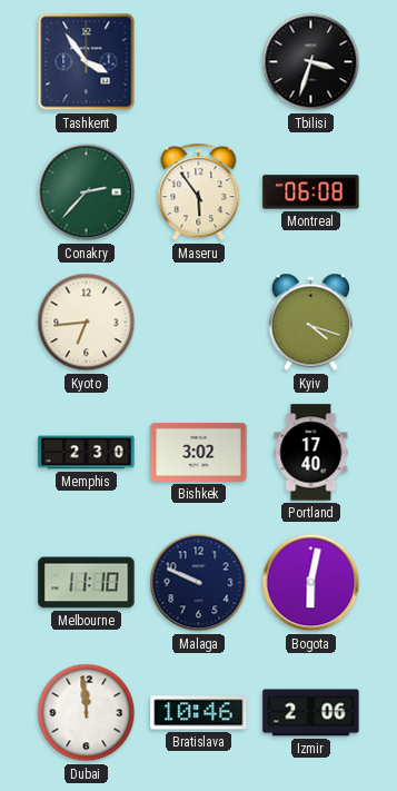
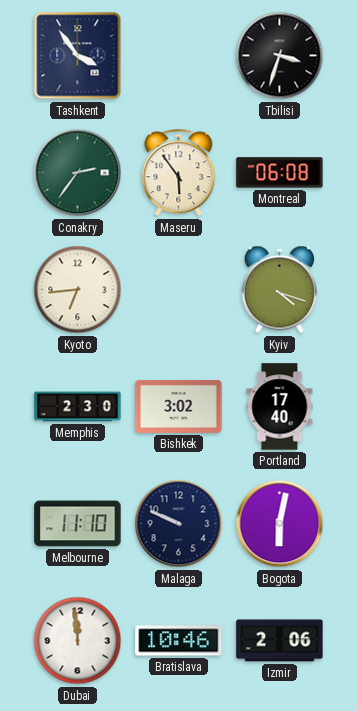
Conakry: 2:37 -> 2:36
